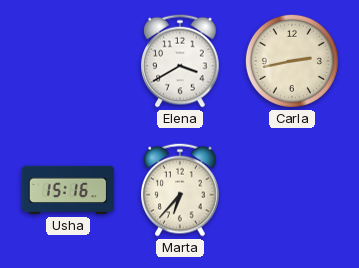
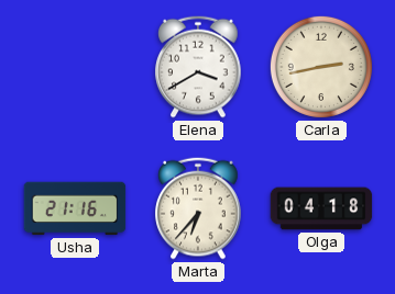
Usha: 15:16 -> 21:16
Olga: none -> 04:18
